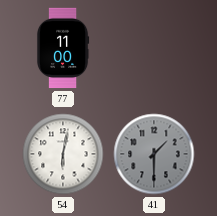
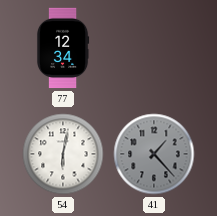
77: 11:00 -> 12:34
41: 1:30 -> 1:23
